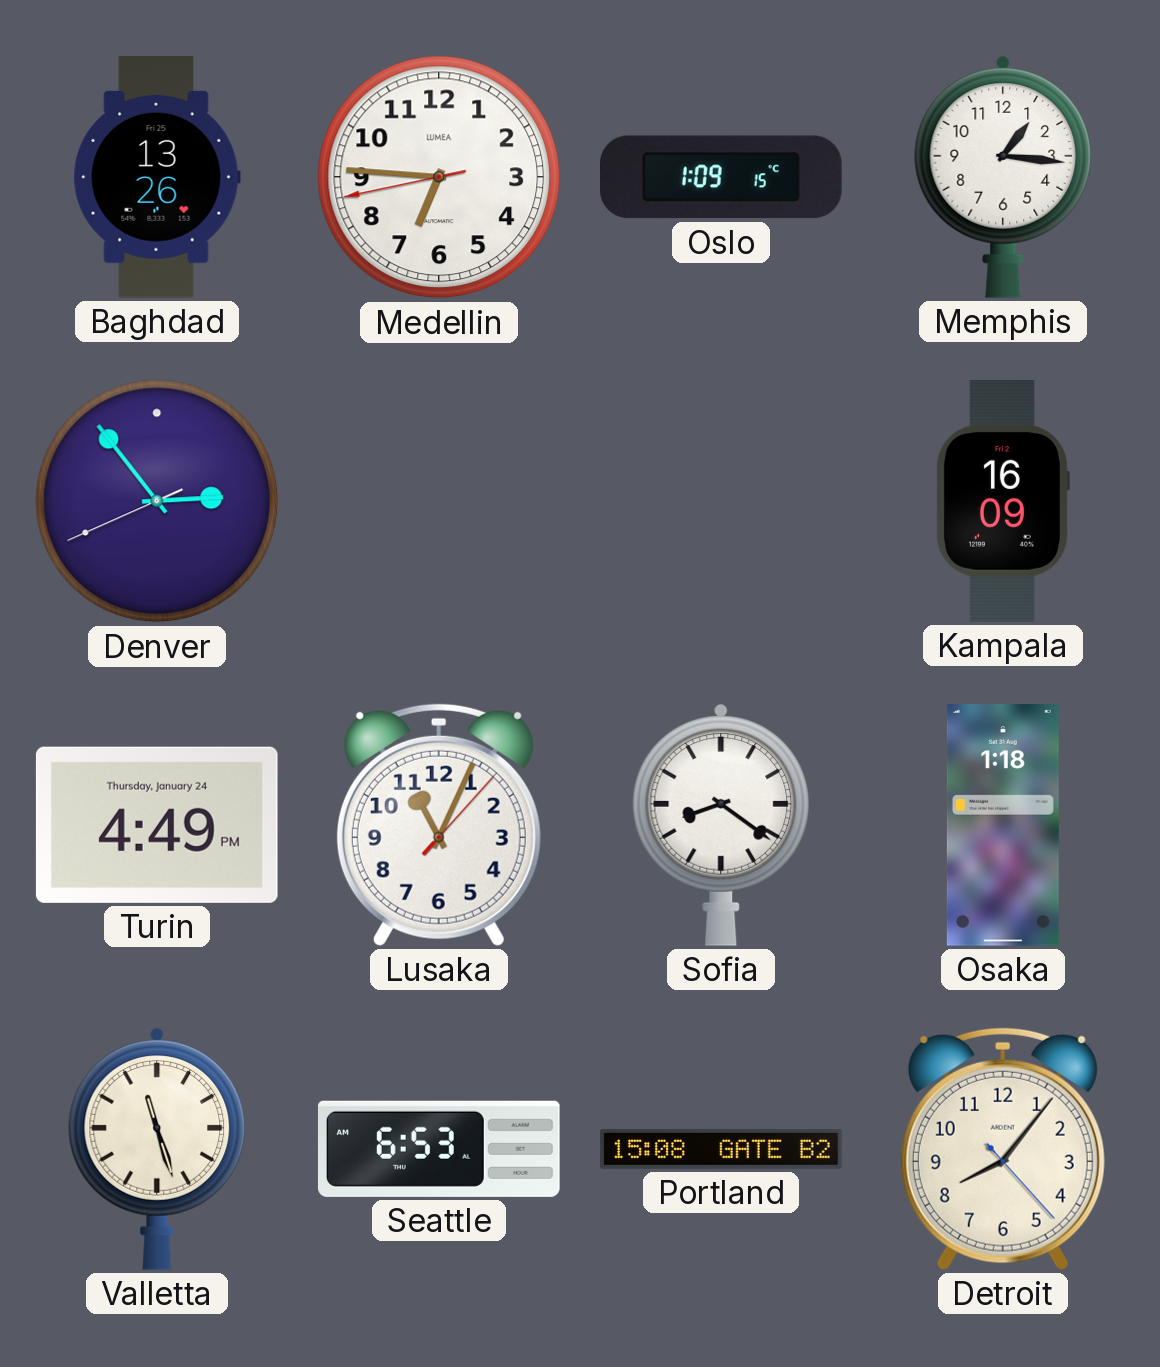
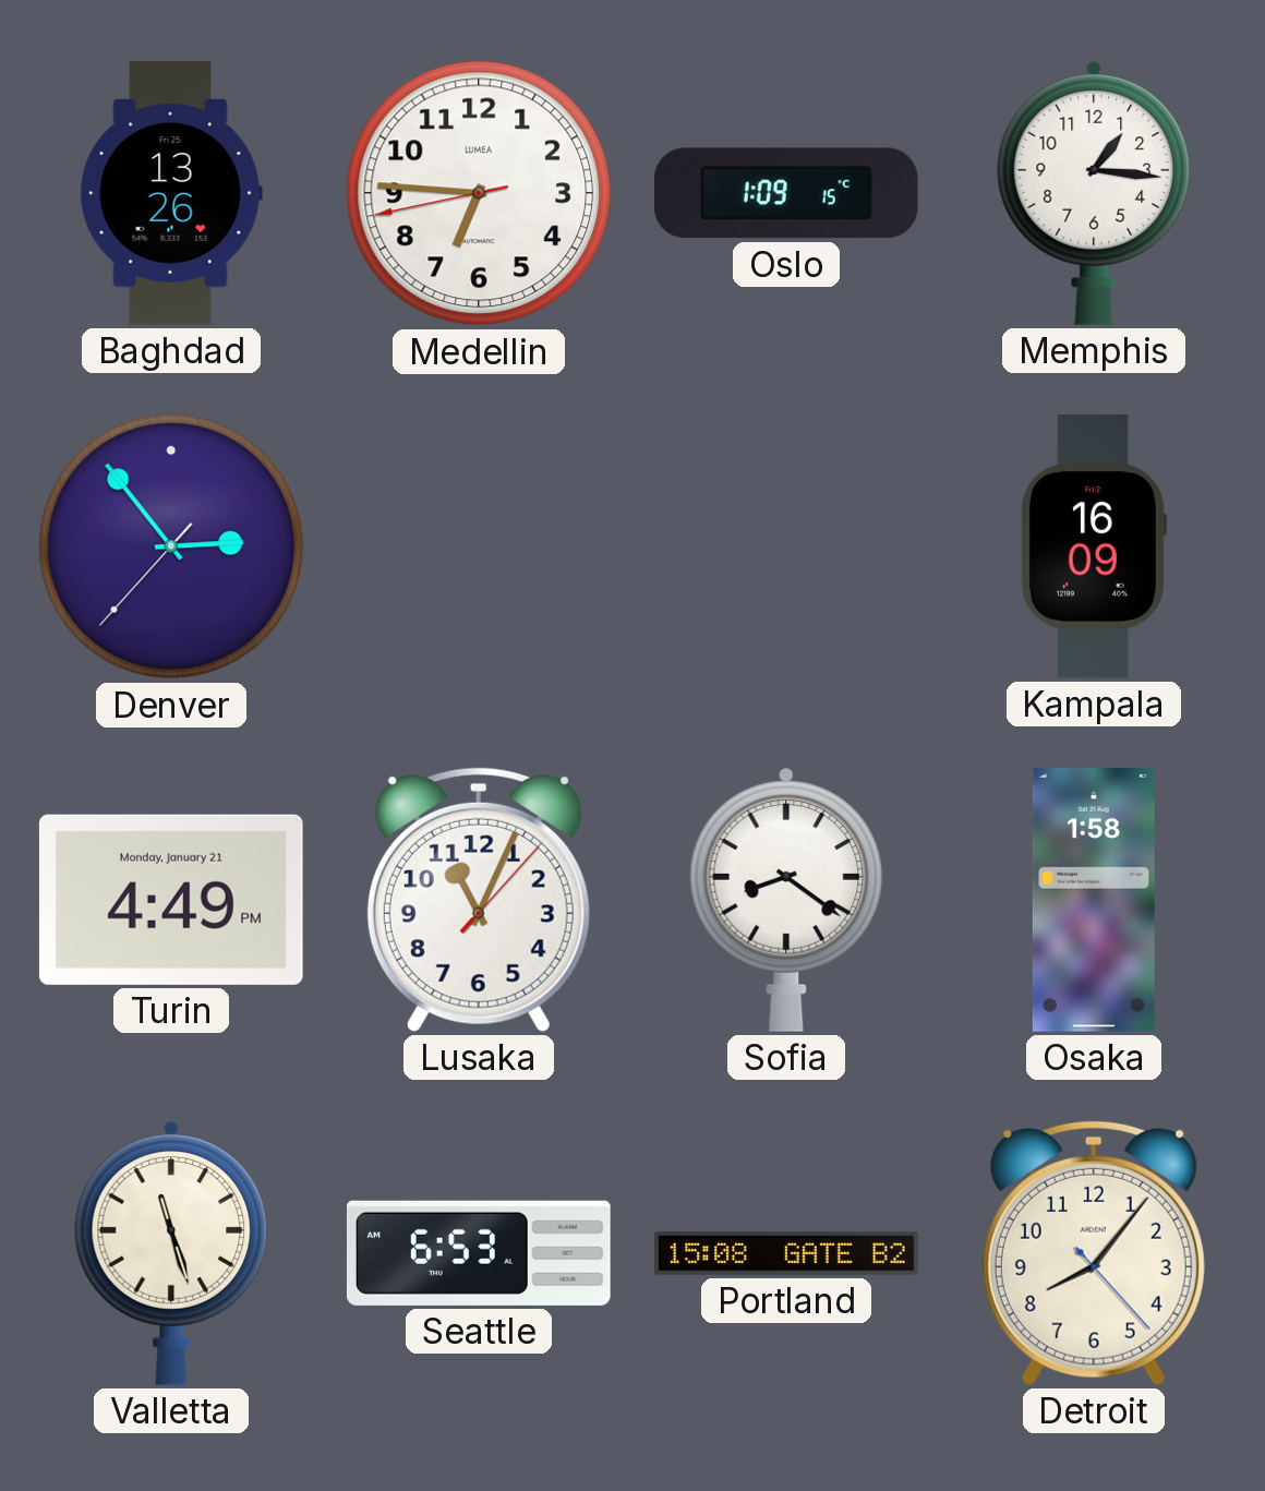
Denver: 2:53:41 -> 2:53:37
Turin date: Thursday, January 24 -> Monday, January 21
Osaka: 1:18 -> 1:58
